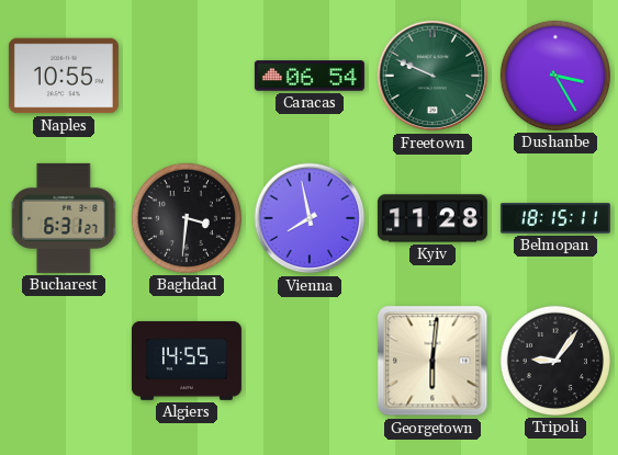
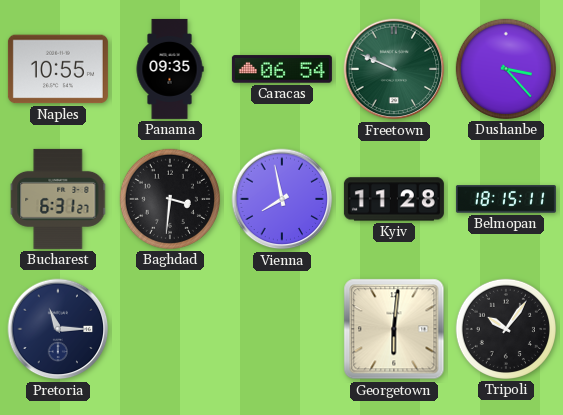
Panama: none -> 09:35
Dushanbe: 3:25 -> 3:23
Pretoria: none -> 11:15
Algiers: 14:55 -> none
Tripoli: 9:06 -> 10:06
